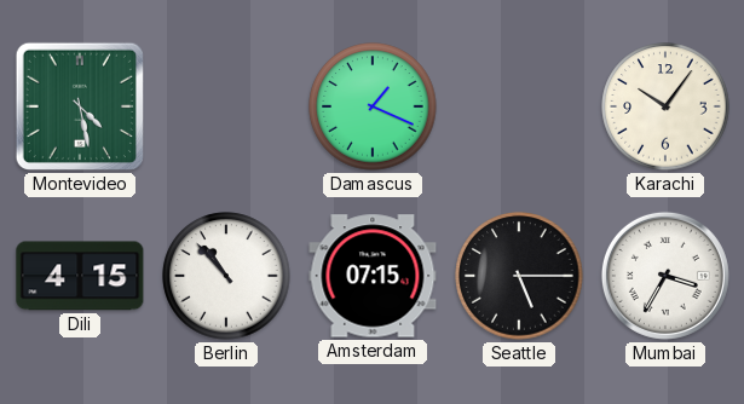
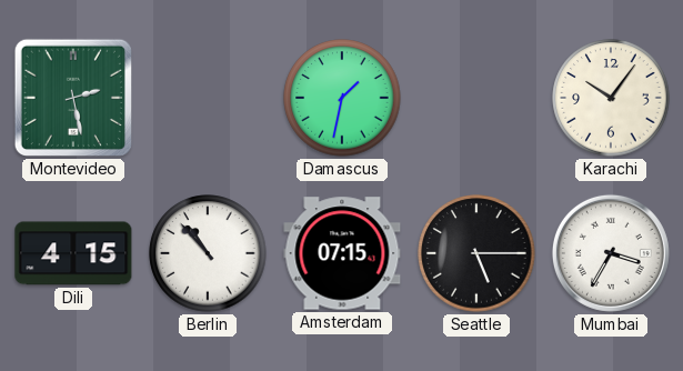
Montevideo: 4:28 -> 2:28
Damascus: 1:19 -> 1:32
